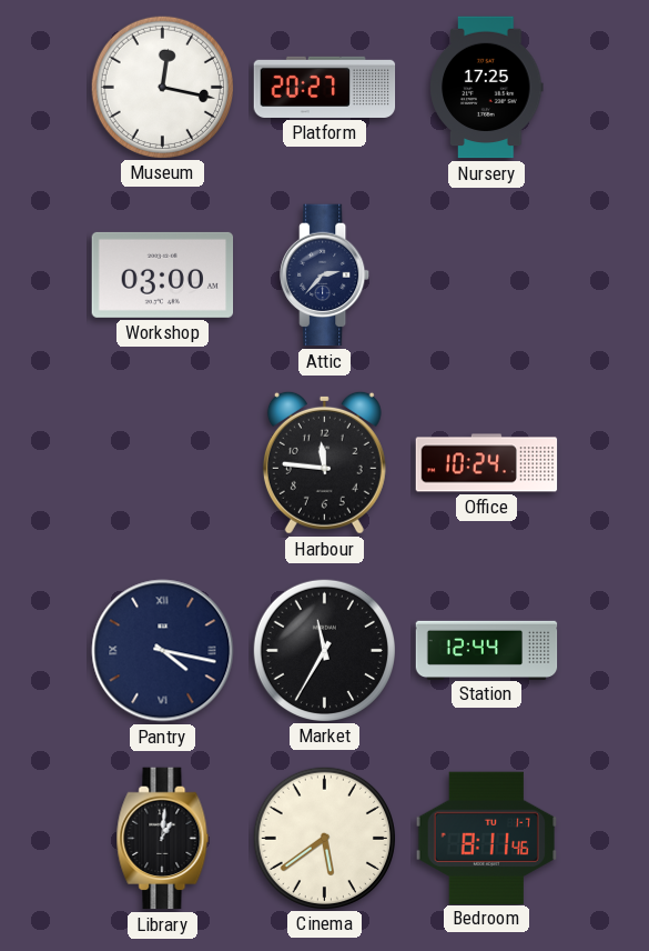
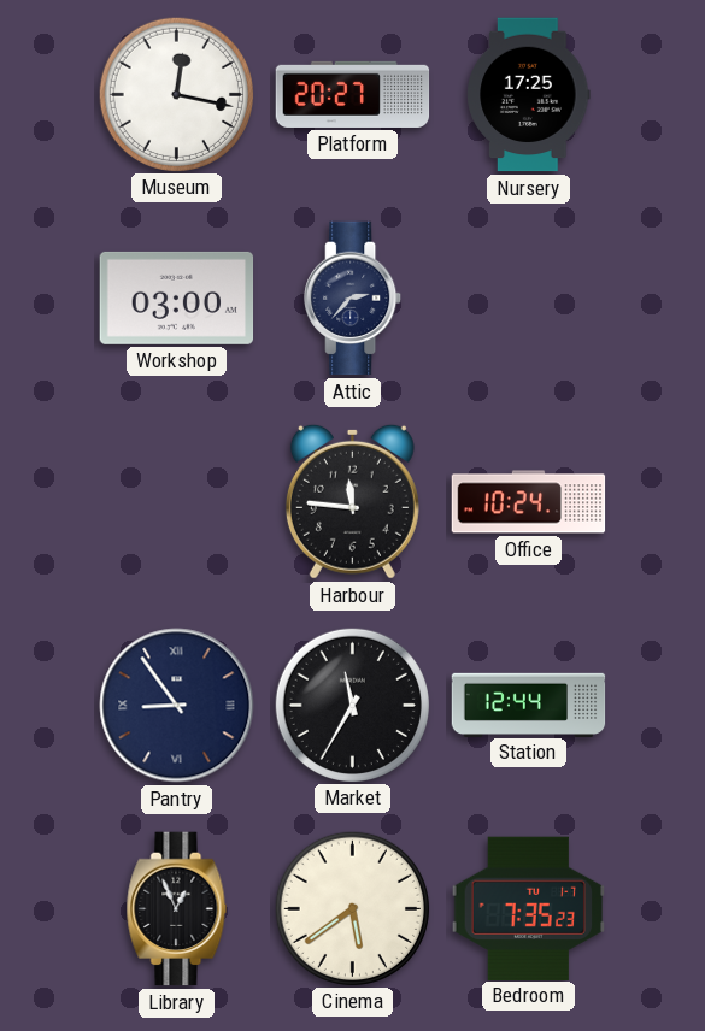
Pantry: 4:17 -> 8:54
Library: 1:01 -> 12:56
Bedroom: 8:11 -> 7:35
